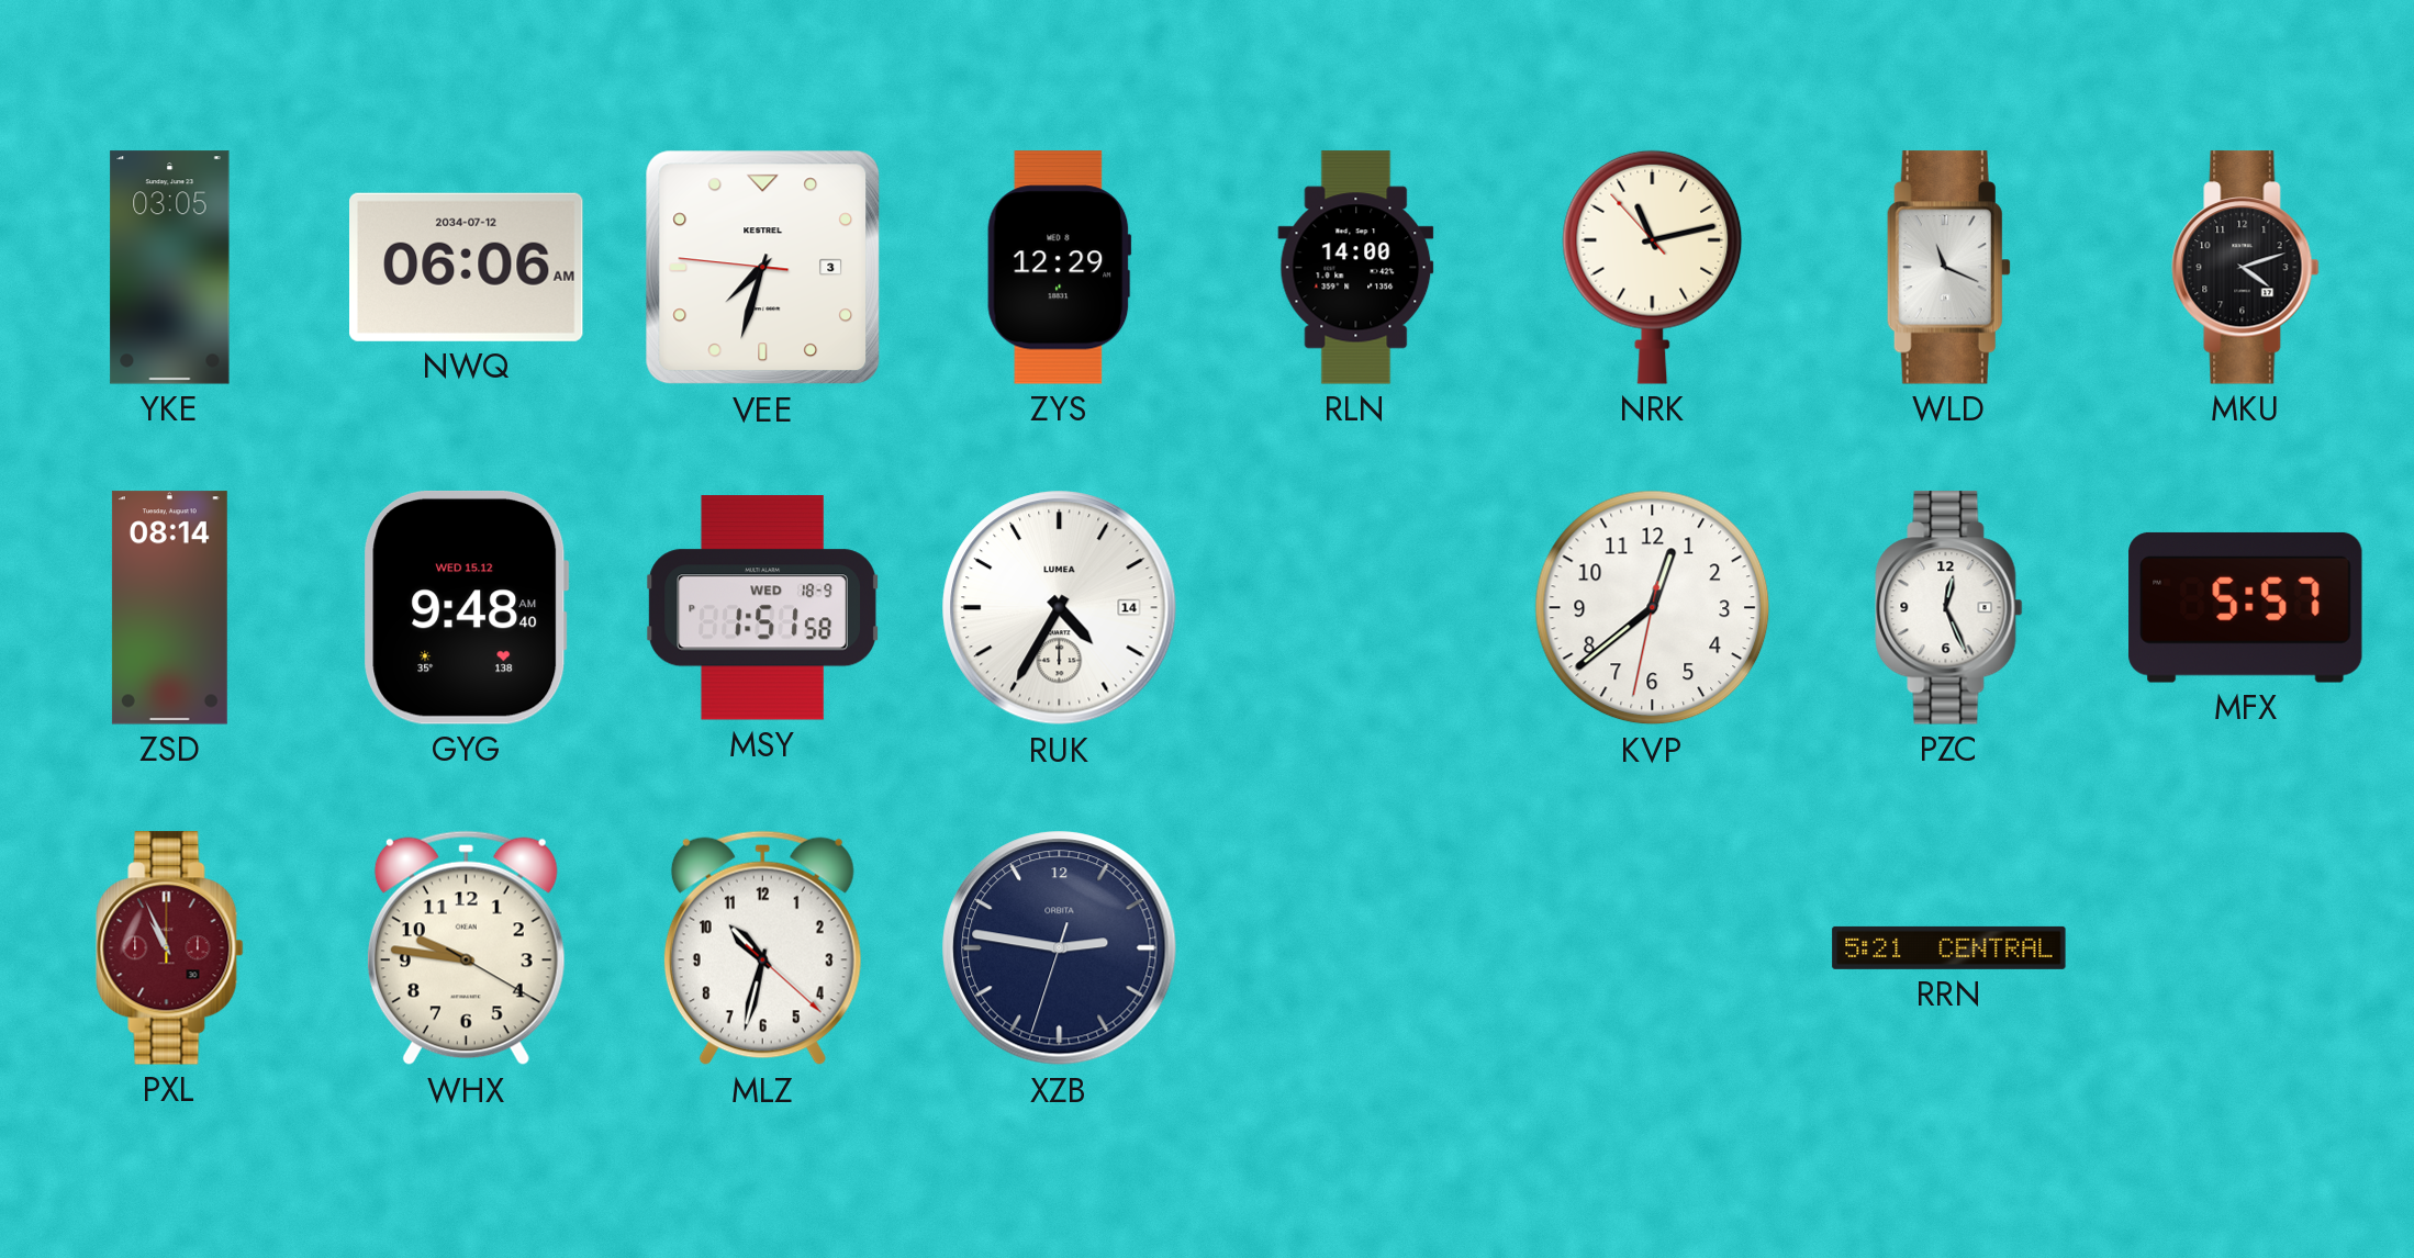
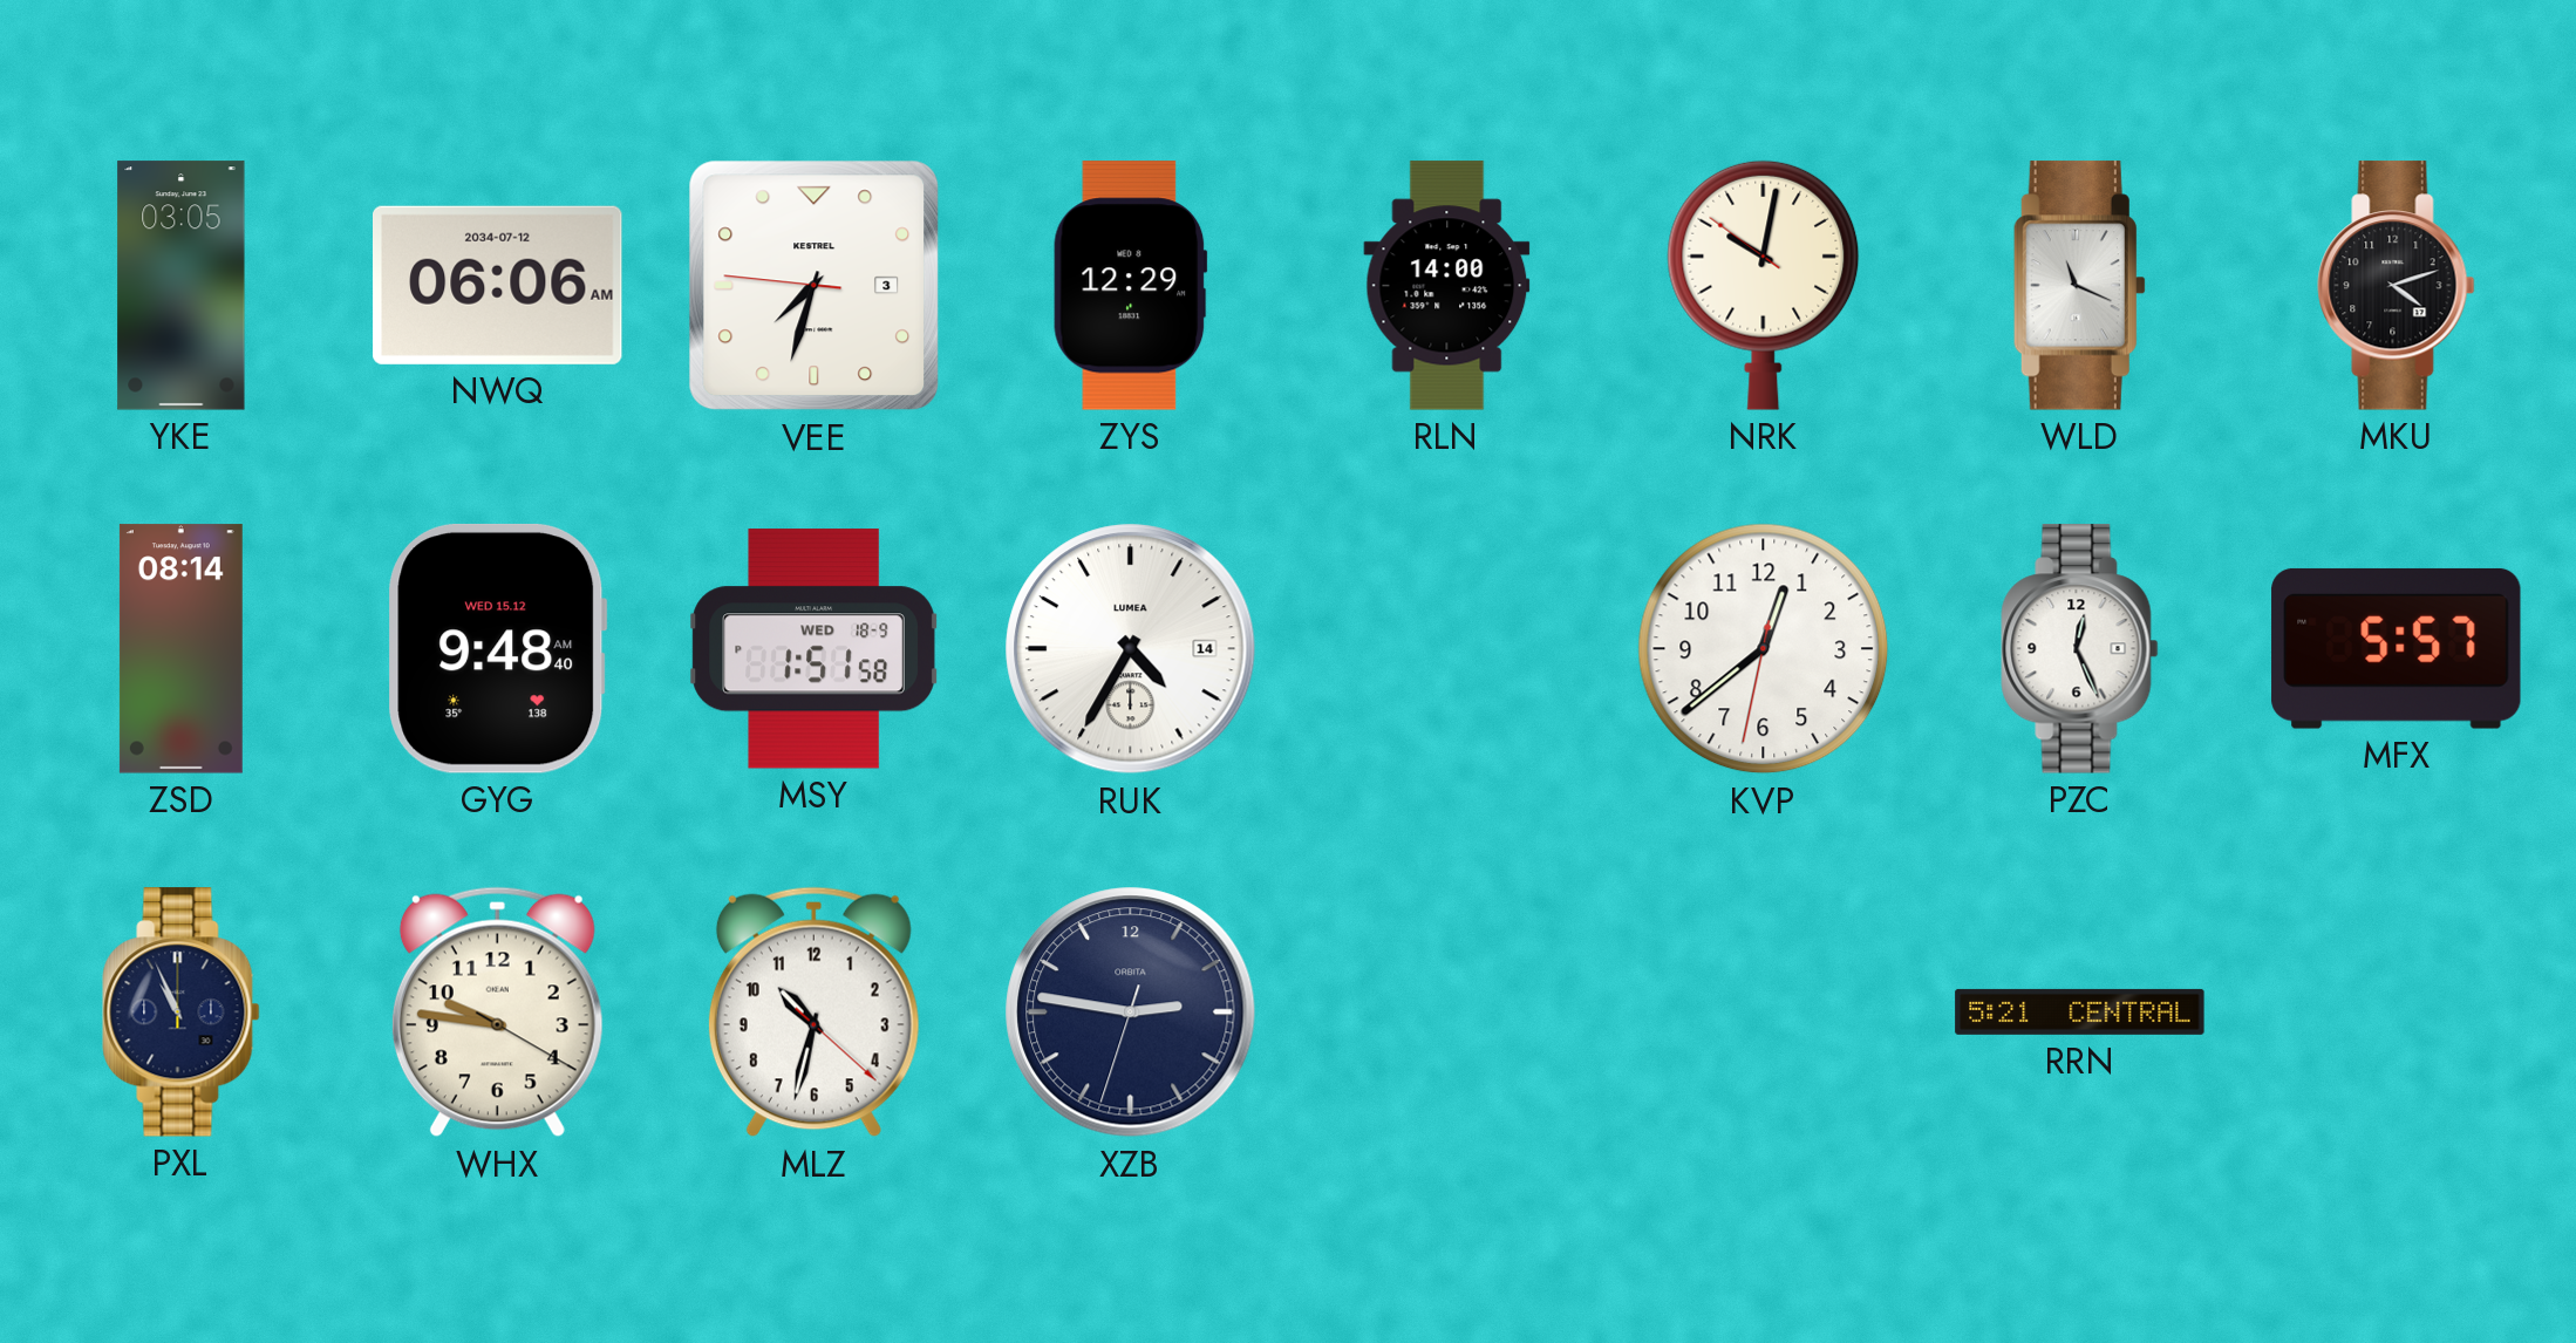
NRK: 11:12 -> 10:01
PXL dial: burgundy -> navy
